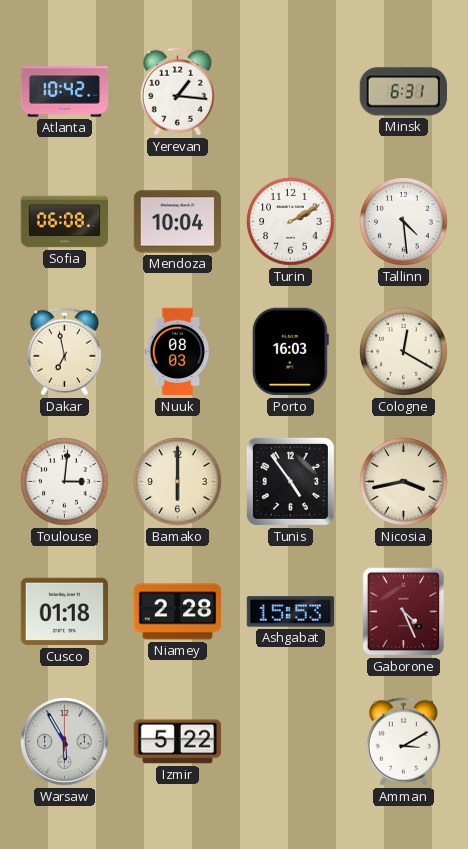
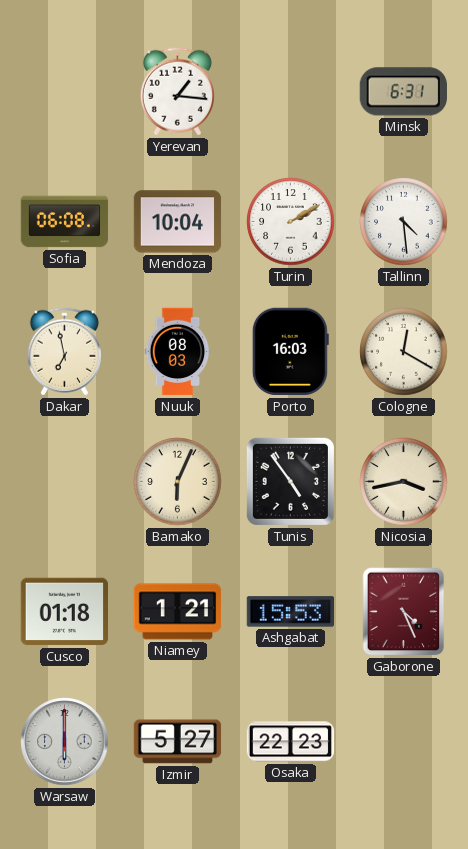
Atlanta: 10:42 -> none
Toulouse: 3:01 -> none
Bamako: 6:00 -> 6:04
Niamey: 2:28 -> 1:21
Warsaw: 5:55 -> 6:00
Izmir: 5:22 -> 5:27
Osaka: none -> 22:23
Amman: 3:10 -> none
